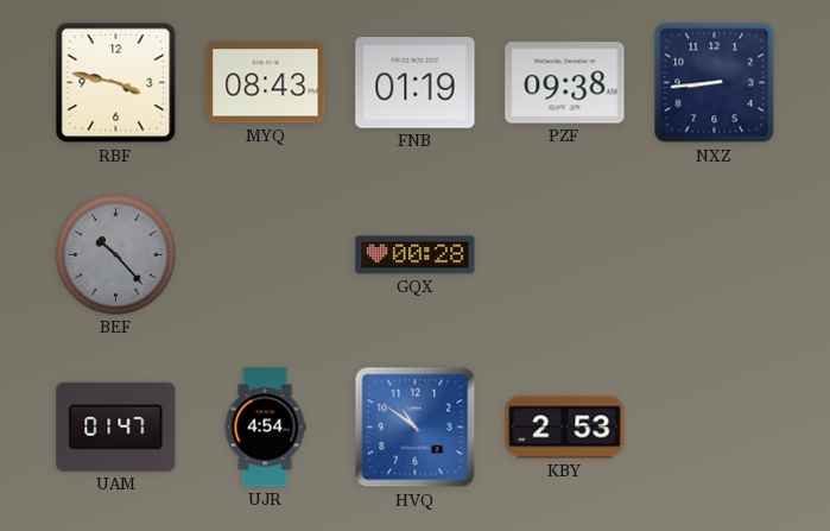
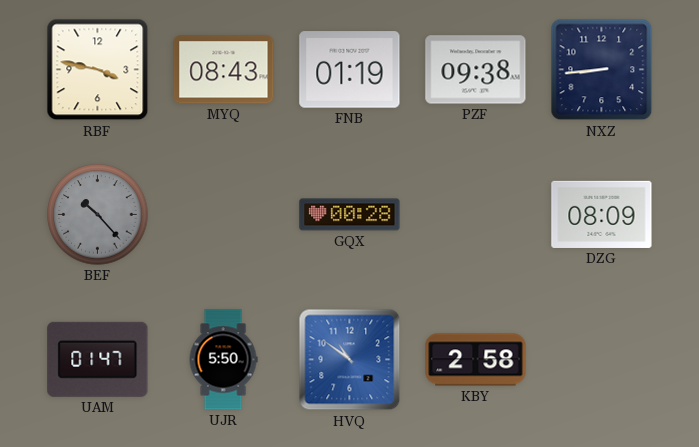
DZG: none -> 08:09
UJR: 4:54 -> 5:50
KBY: 2:53 -> 2:58
